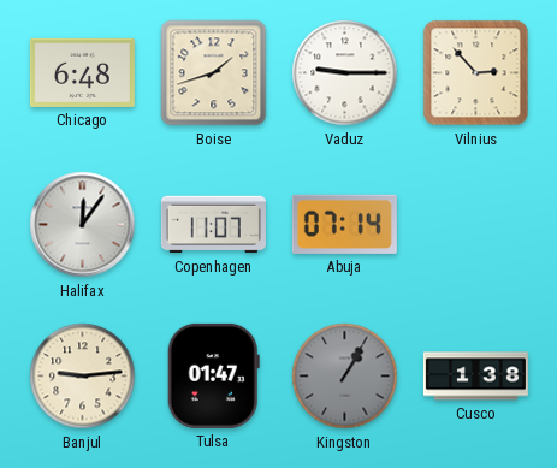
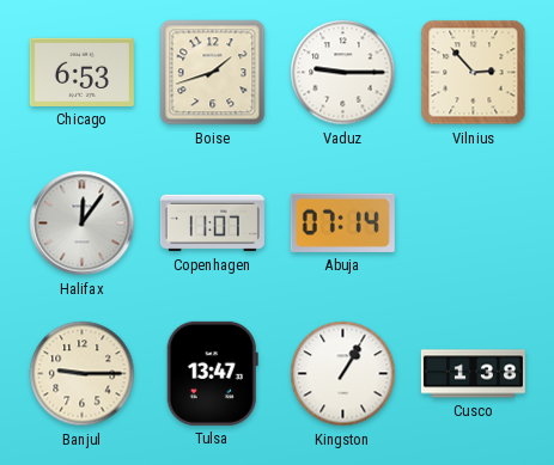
Chicago: 6:48 -> 6:53
Banjul: 9:14 -> 9:15
Tulsa: 01:47 -> 13:47
Kingston dial: grey -> white
